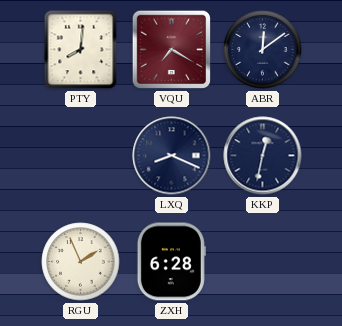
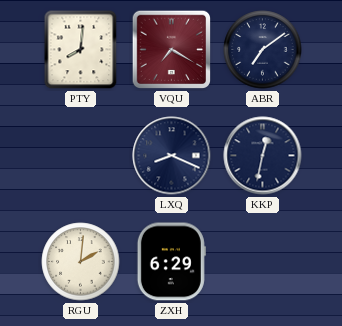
ABR: 12:09 -> 7:09
RGU: 1:56 -> 2:01
ZXH: 6:28 -> 6:29
